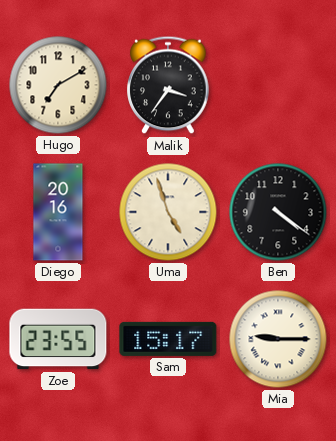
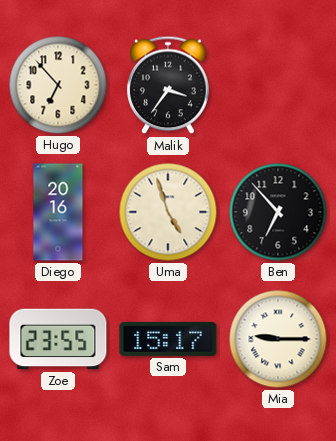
Hugo: 7:10 -> 6:53
Ben: 4:21 -> 6:53
